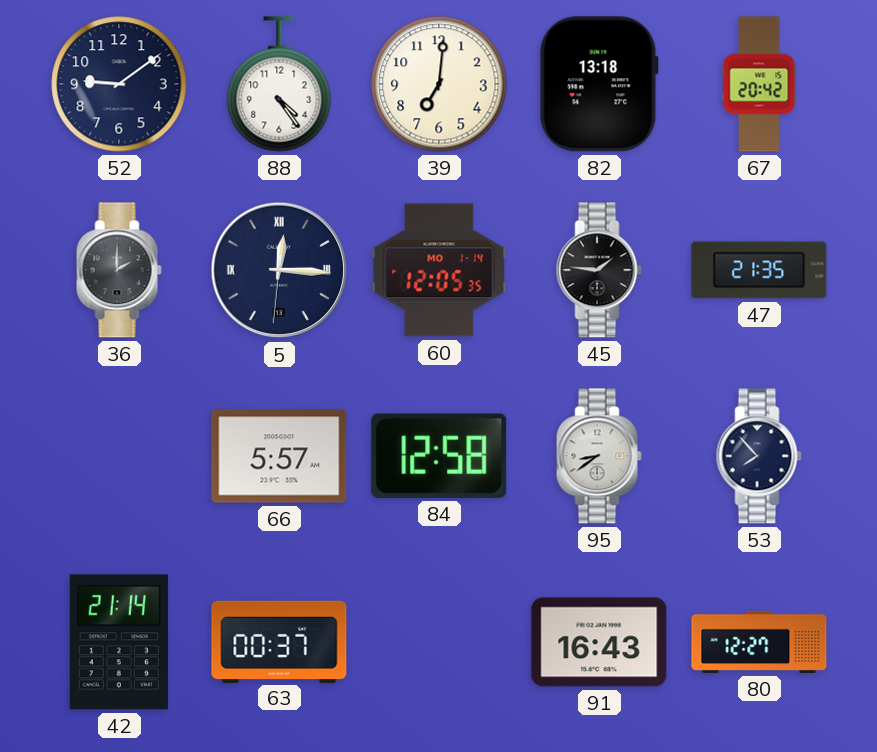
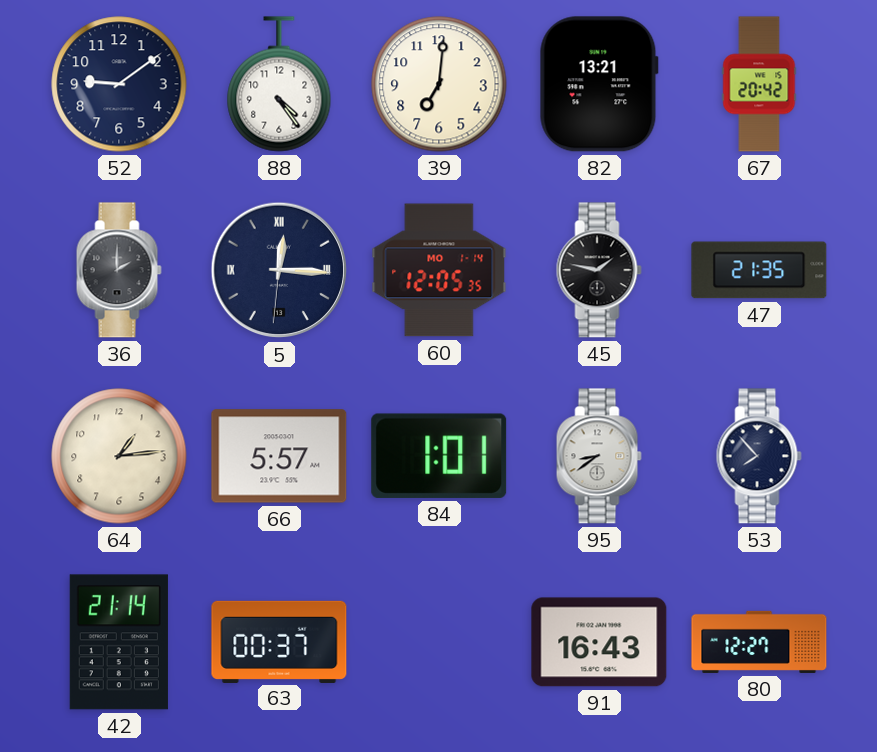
82: 13:18 -> 13:21
45: 1:46 -> 1:47
64: none -> 1:14
84: 12:58 -> 1:01
